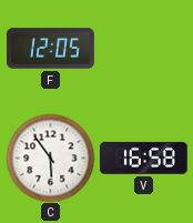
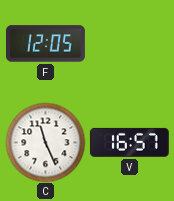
C: 5:54 -> 11:26
V: 16:58 -> 16:57
